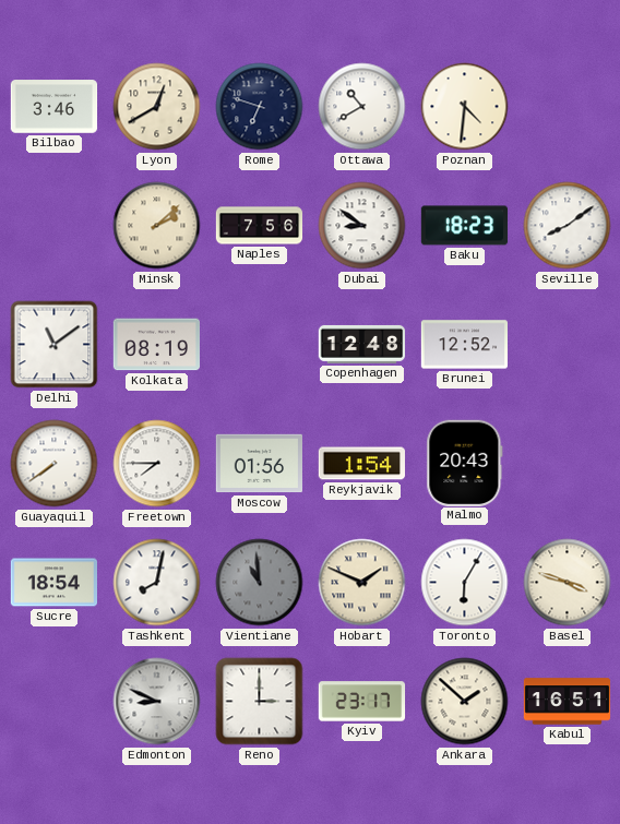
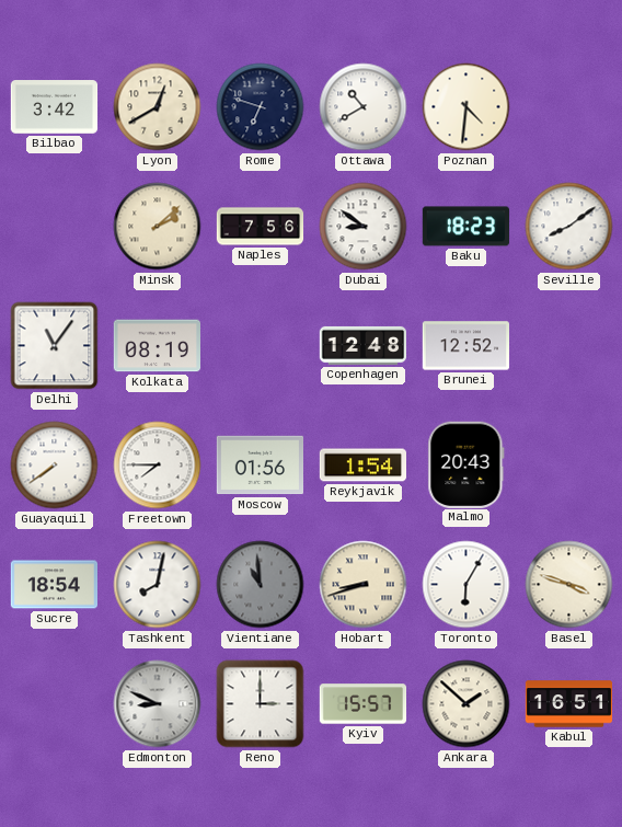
Bilbao: 3:46 -> 3:42
Delhi: 11:09 -> 11:06
Hobart: 1:49 -> 8:42
Kyiv: 23:17 -> 15:57
